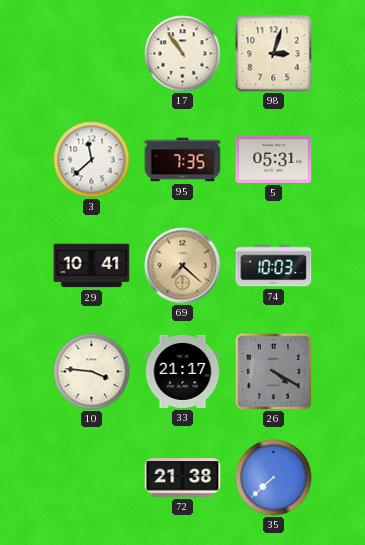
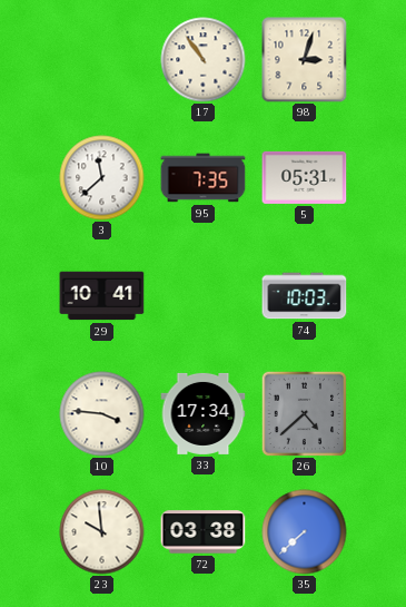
69: 7:22 -> none
33: 21:17 -> 17:34
26: 4:20 -> 4:38
23: none -> 9:59
72: 21:38 -> 03:38
